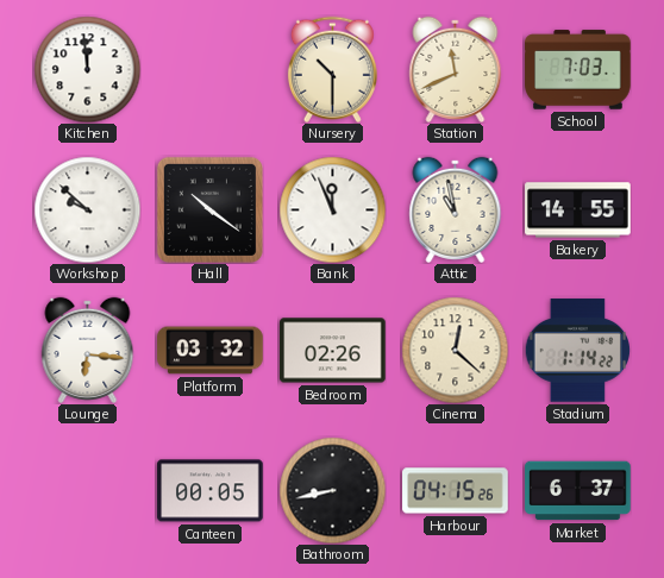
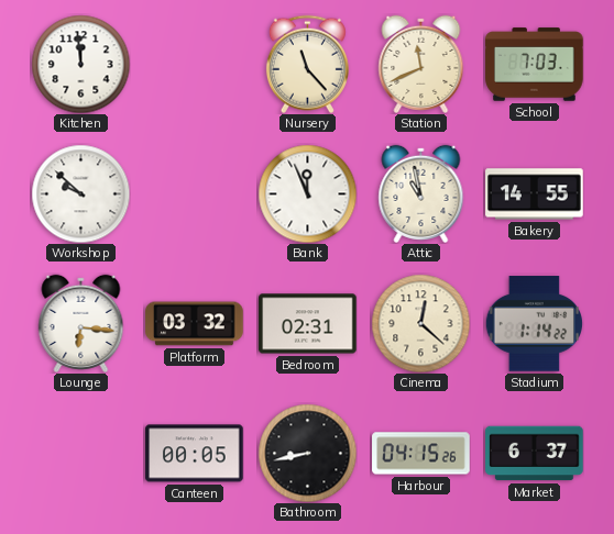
Nursery: 10:30 -> 11:23
Hall: 10:21 -> none
Bedroom: 02:26 -> 02:31
